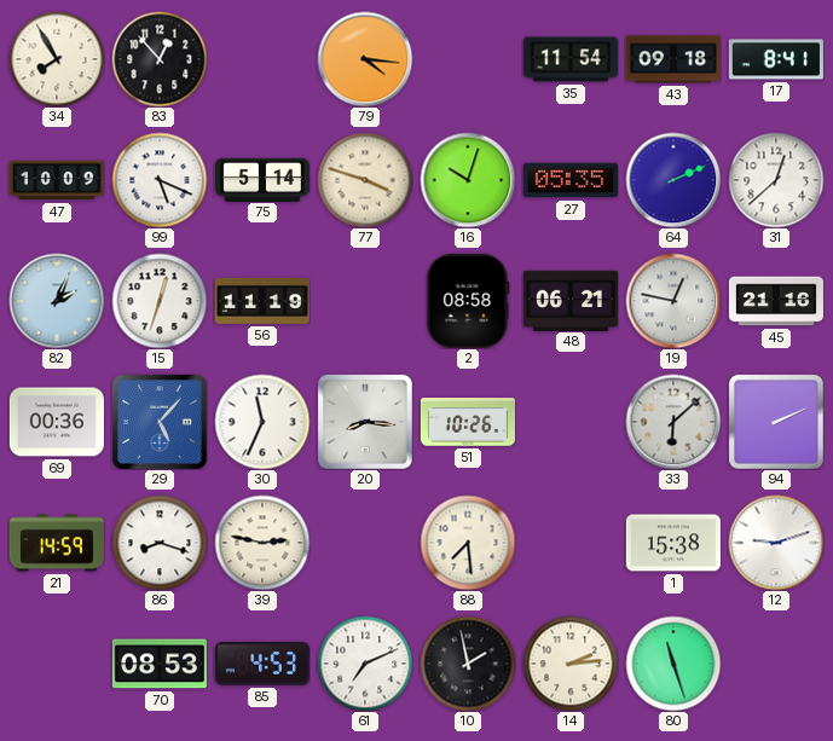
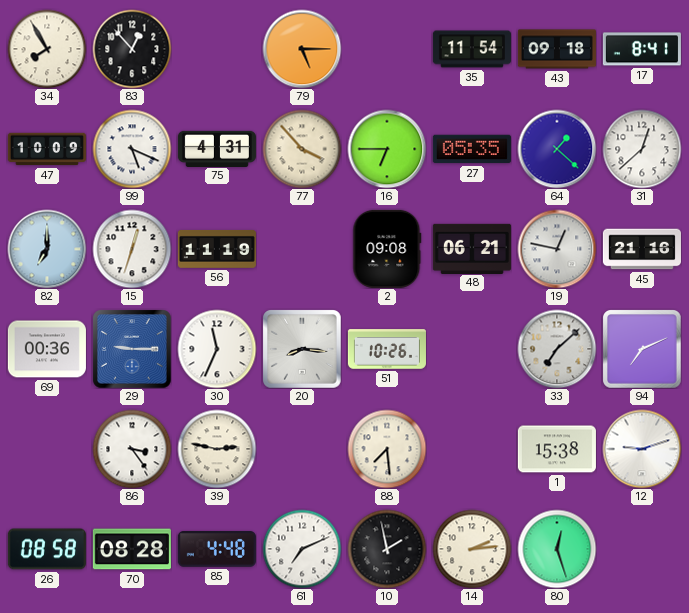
79: 4:16 -> 5:15
75: 5:14 -> 4:31
77: 3:48 -> 3:53
16: 10:03 -> 6:45
64: 2:11 -> 1:22
82: 2:04 -> 7:00
2: 08:58 -> 09:08
29: 5:07 -> 9:15
33: 6:08 -> 7:08
94: 2:11 -> 7:11
21: 14:59 -> none
86: 8:18 -> 3:24
26: none -> 08:58
70: 08:53 -> 08:28
85: 4:53 -> 4:48
80: 11:27 -> 12:27
